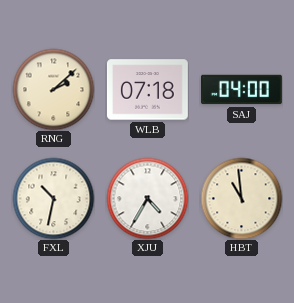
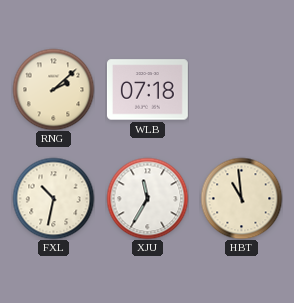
SAJ: 04:00 -> none
XJU: 4:35 -> 11:35
